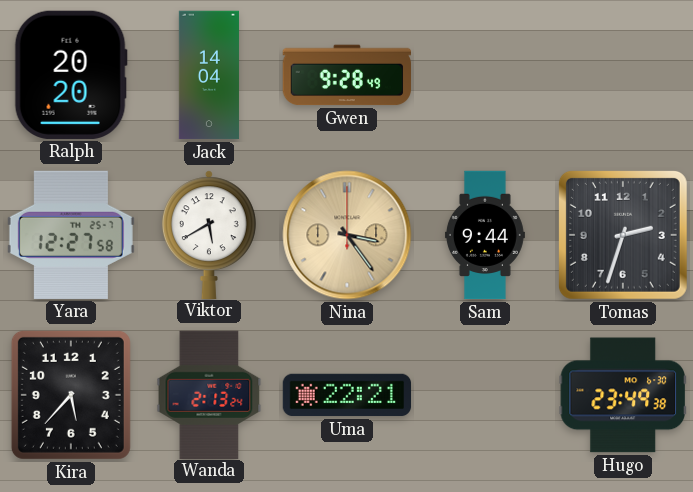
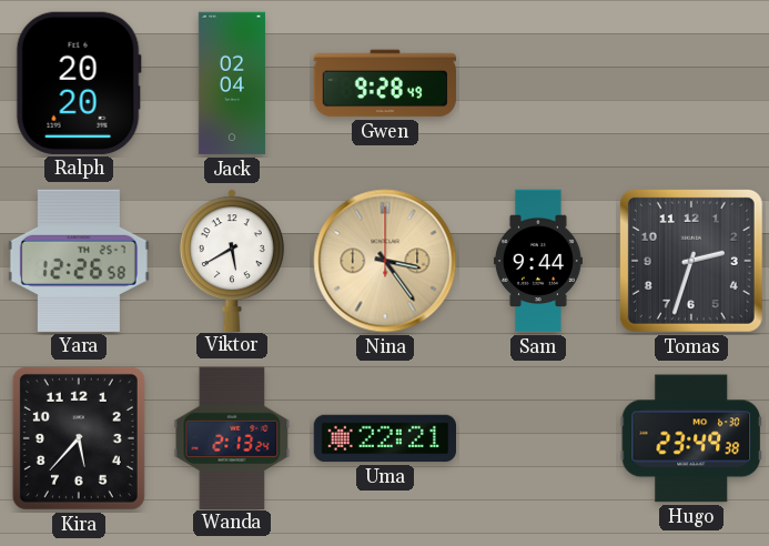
Jack: 14:04 -> 02:04
Yara: 12:27 -> 12:26
